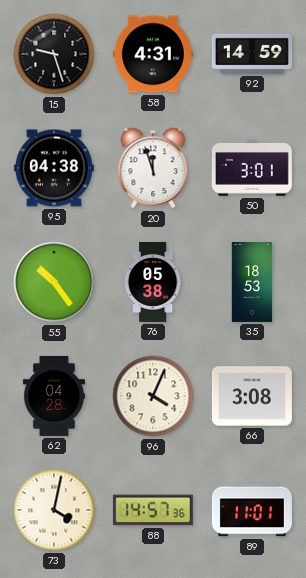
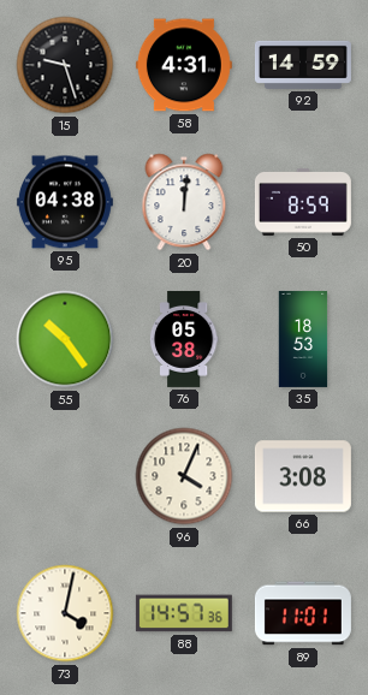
20: 11:57 -> 12:01
50: 3:01 -> 8:59
62: 04:28 -> none
